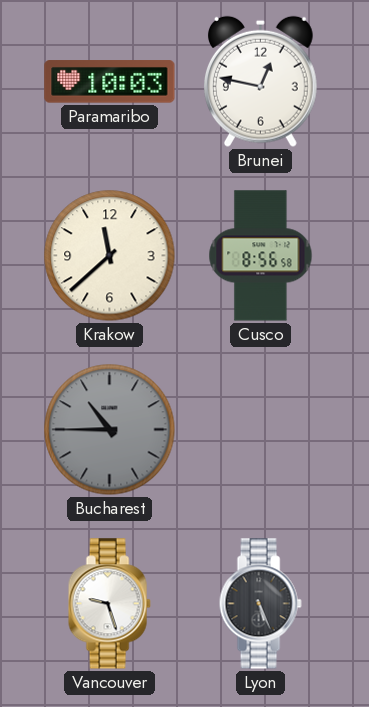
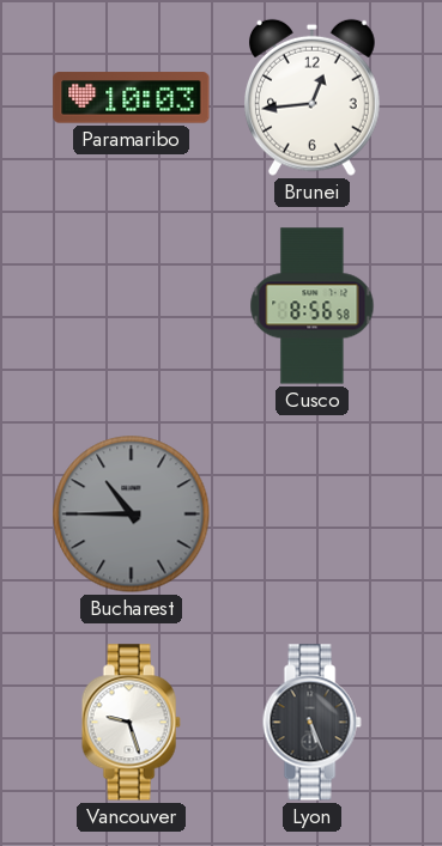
Brunei: 12:47 -> 12:44
Krakow: 11:38 -> none
